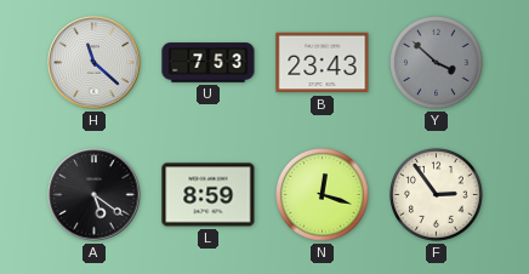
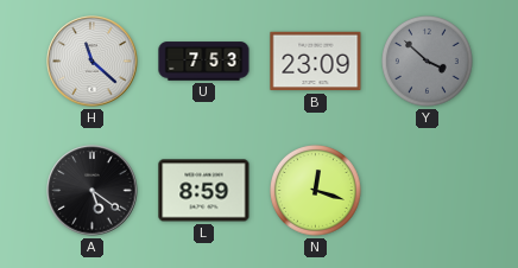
B: 23:43 -> 23:09
F: 2:54 -> none
